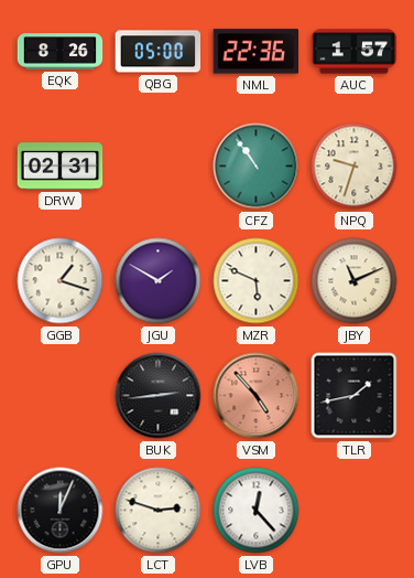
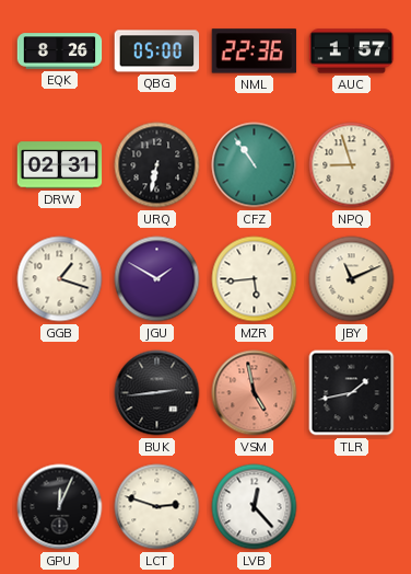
URQ: none -> 6:32
NPQ: 9:33 -> 8:57
MZR: 5:49 -> 5:44
VSM: 4:53 -> 4:58
